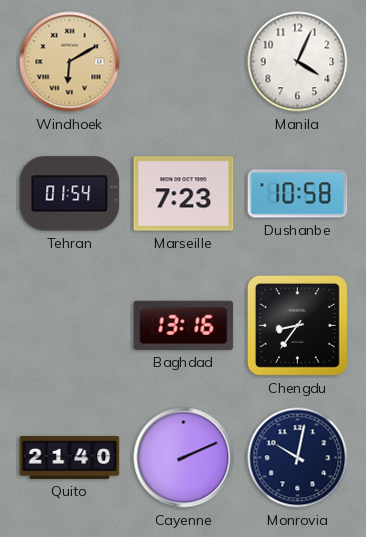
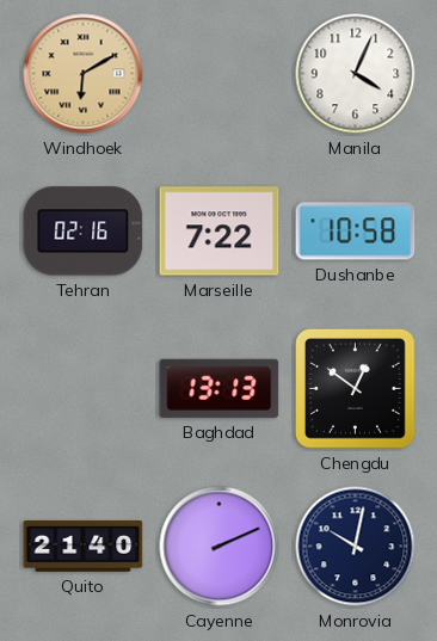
Tehran: 01:54 -> 02:16
Marseille: 7:23 -> 7:22
Baghdad: 13:16 -> 13:13
Chengdu: 8:36 -> 12:51
